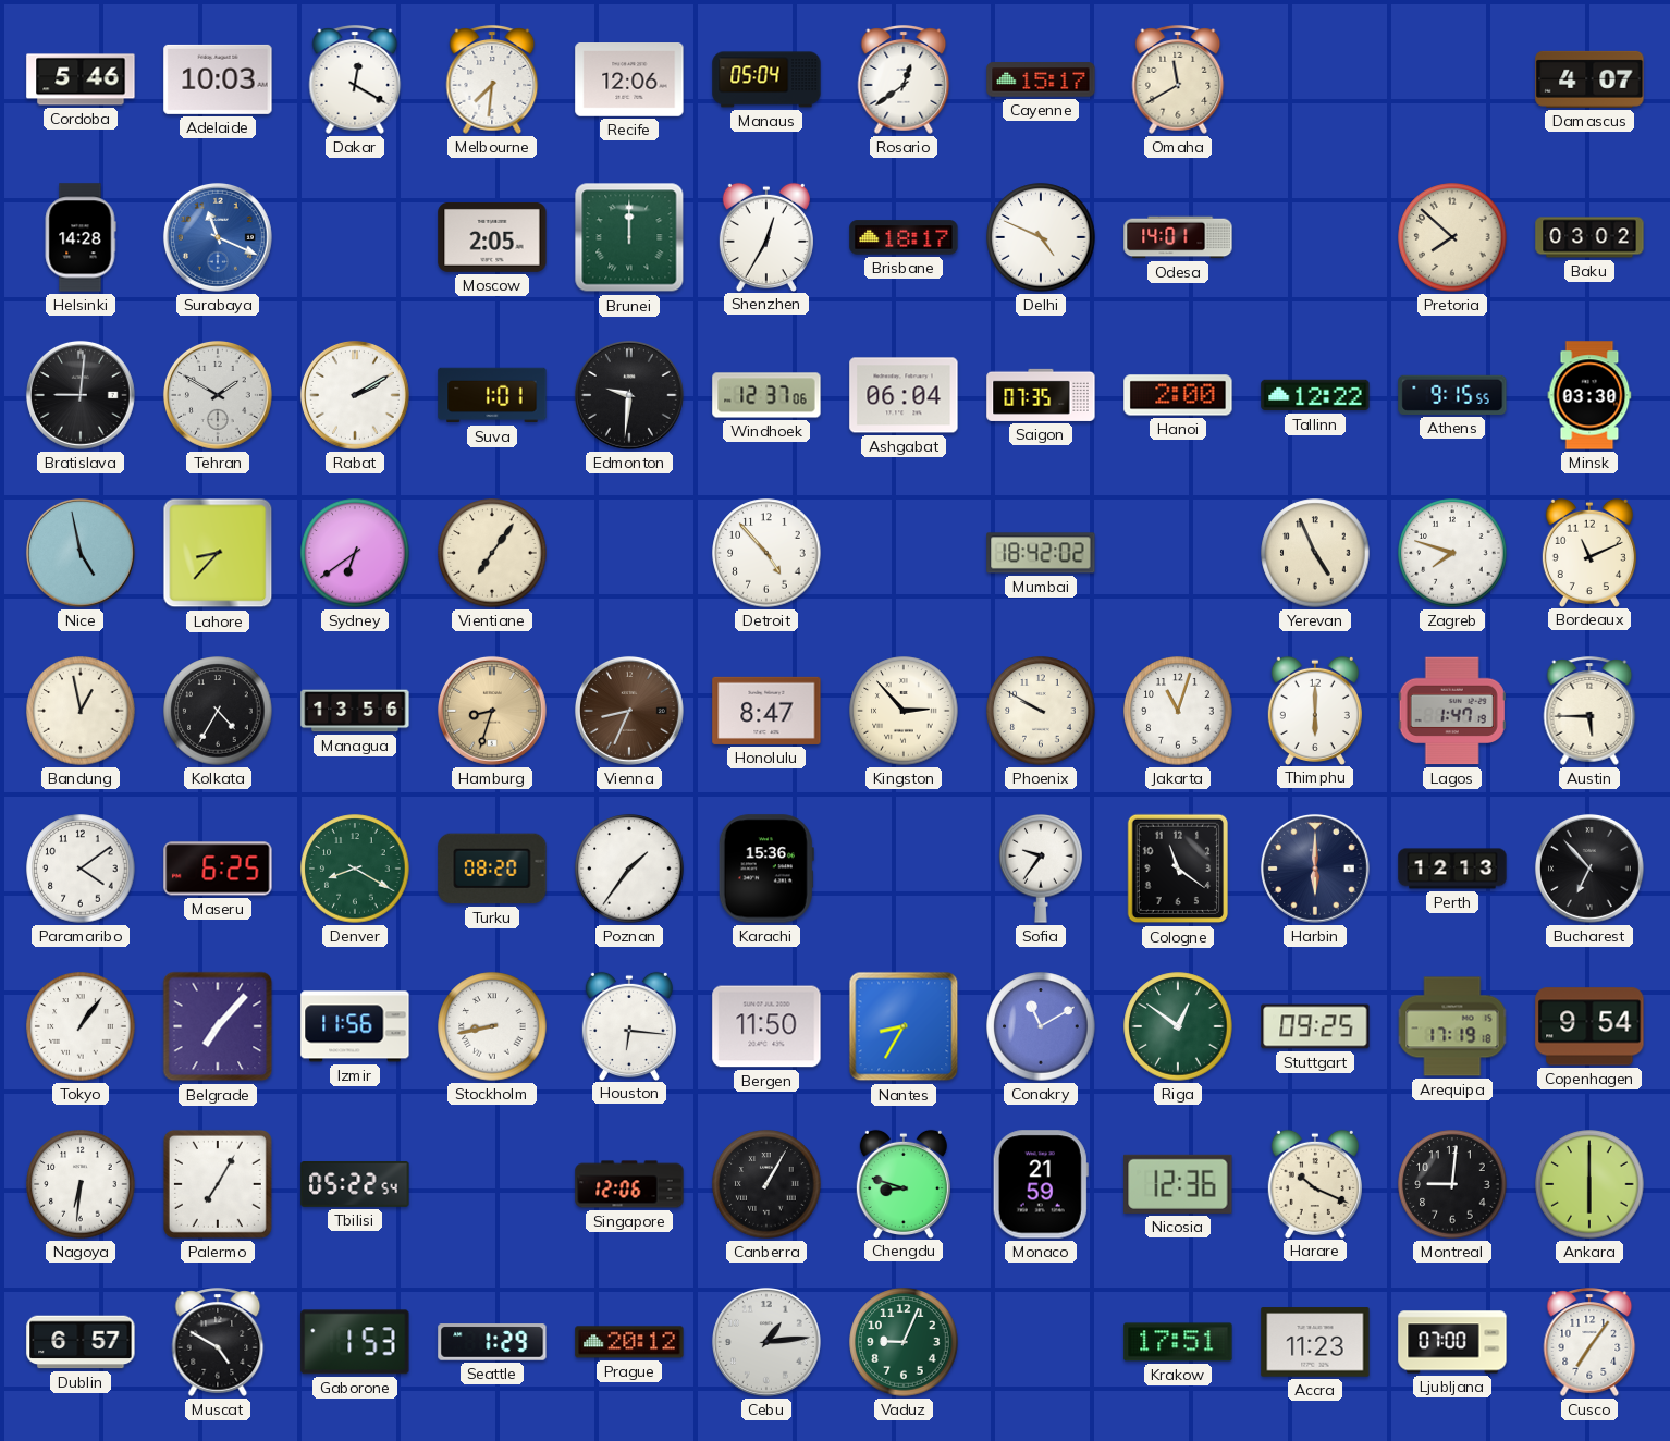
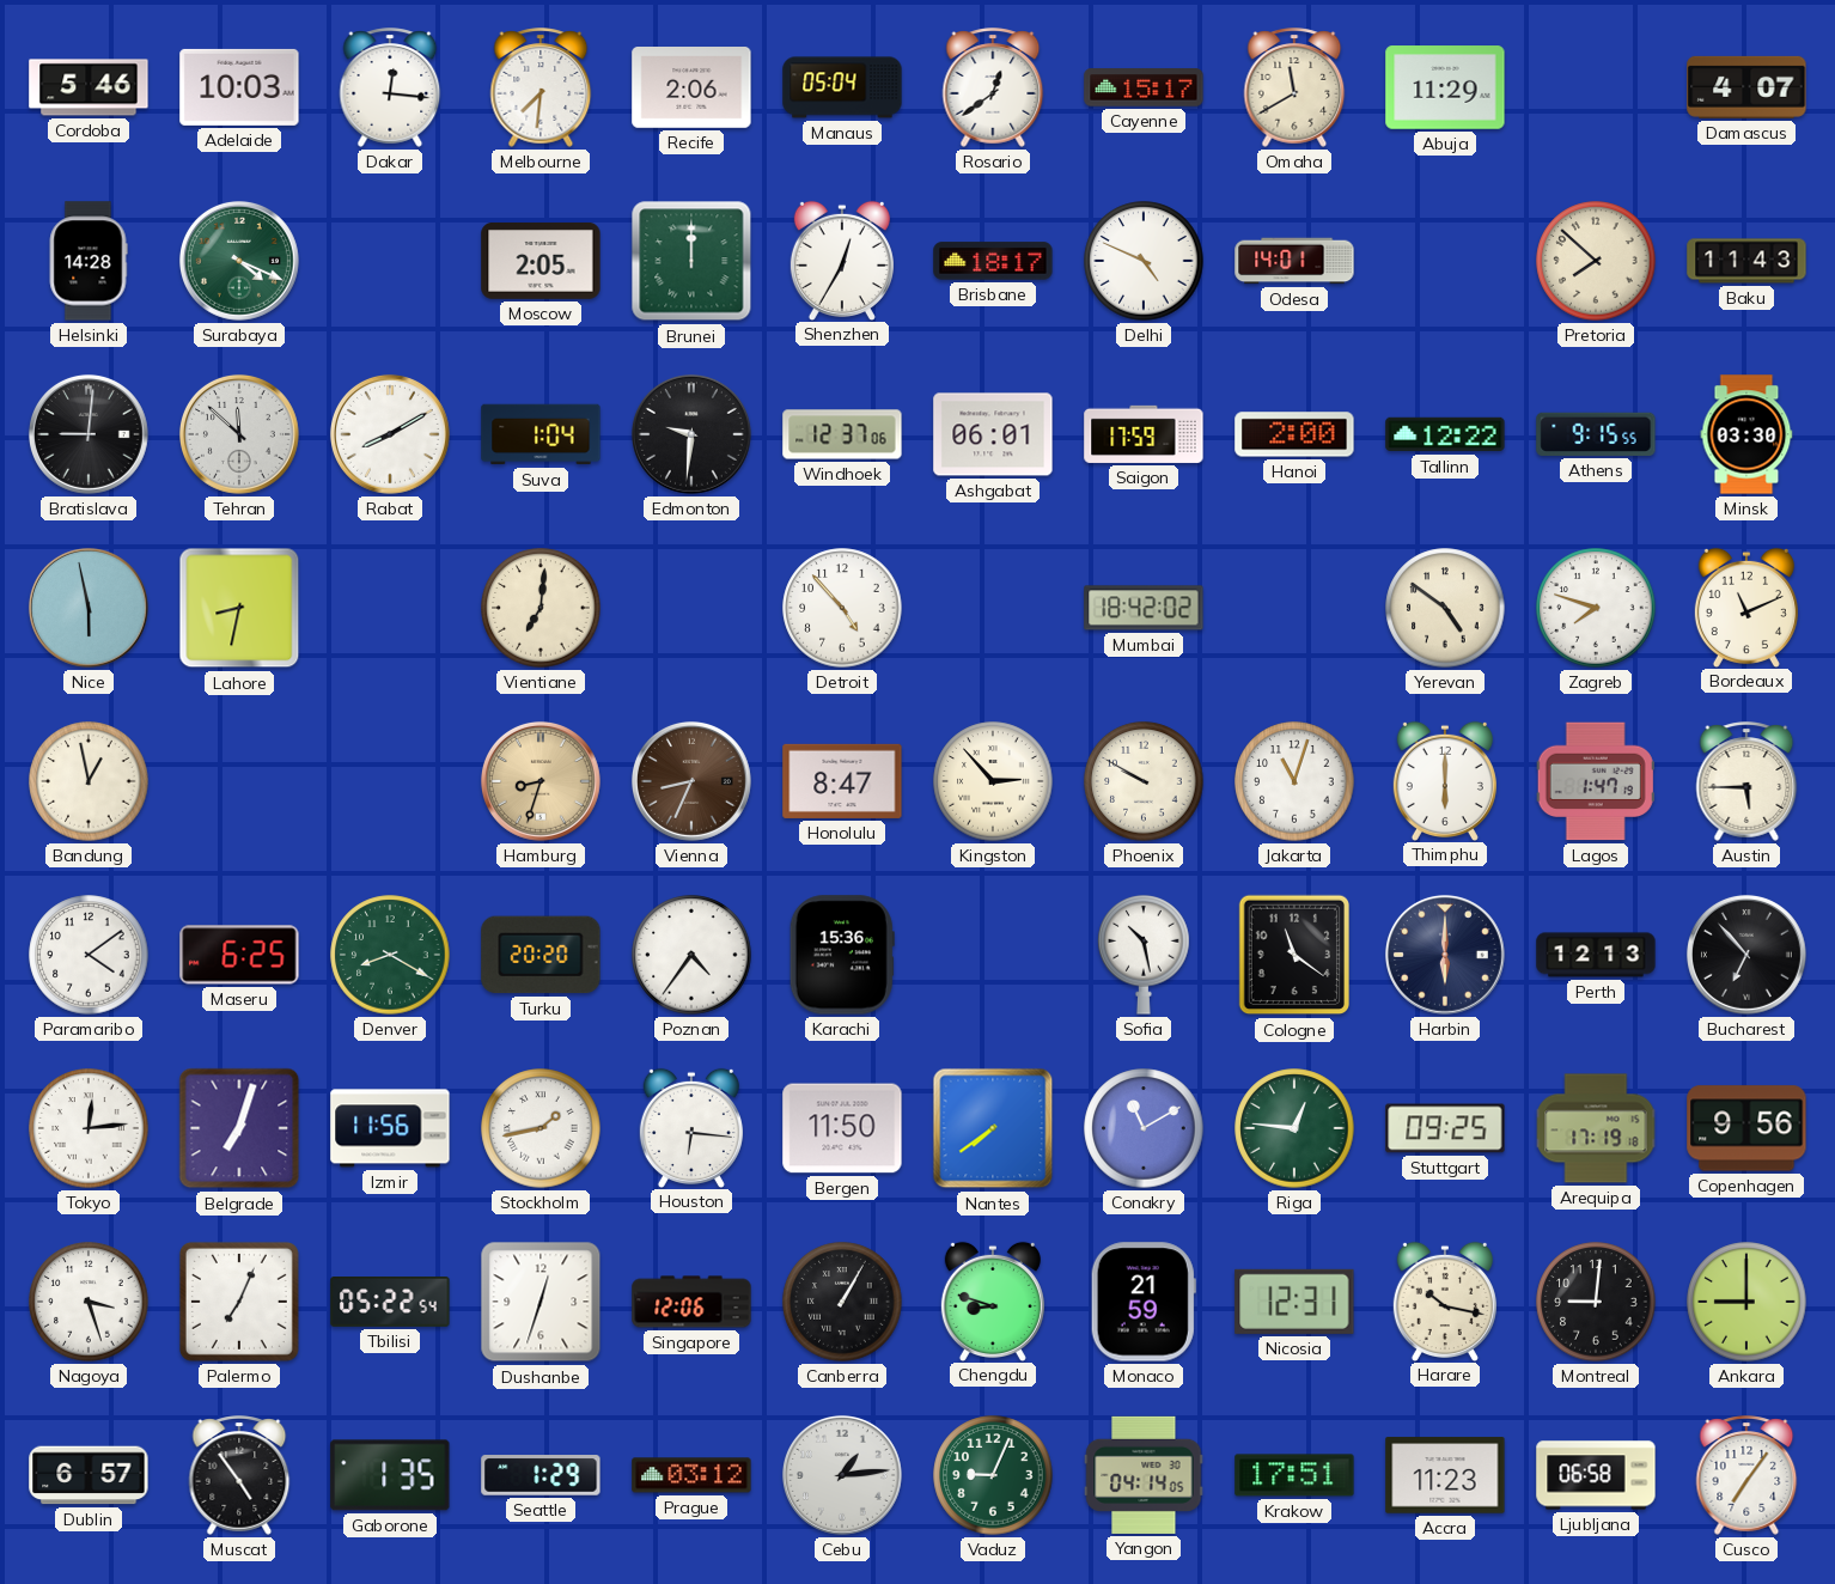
Dakar: 12:20 -> 12:16
Recife: 12:06 -> 2:06
Abuja: none -> 11:29
Surabaya: 11:19 -> 4:19
Surabaya dial: blue -> green
Baku: 03:02 -> 11:43
Tehran: 1:50 -> 11:52
Rabat: 2:10 -> 8:10
Suva: 1:01 -> 1:04
Ashgabat: 06:04 -> 06:01
Saigon: 07:35 -> 17:59
Nice: 4:58 -> 5:58
Lahore: 8:37 -> 8:32
Sydney: 6:39 -> none
Vientiane: 7:06 -> 7:01
Yerevan: 4:56 -> 4:51
Kolkata: 4:35 -> none
Managua: 13:56 -> none
Turku: 08:20 -> 20:20
Poznan: 1:36 -> 4:36
Sofia: 9:36 -> 10:28
Tokyo: 1:06 -> 12:14
Belgrade: 7:07 -> 7:03
Stockholm: 8:43 -> 1:43
Nantes: 8:35 -> 7:39
Riga: 12:51 -> 12:46
Copenhagen: 9:54 -> 9:56
Nagoya: 6:31 -> 3:27
Palermo: 7:05 -> 7:04
Dushanbe: none -> 12:33
Nicosia: 12:36 -> 12:31
Harare: 10:19 -> 10:17
Ankara: 6:00 -> 9:00
Muscat: 4:50 -> 4:54
Gaborone: 1:53 -> 1:35
Prague: 20:12 -> 03:12
Yangon: none -> 04:14
Ljubljana: 07:00 -> 06:58
